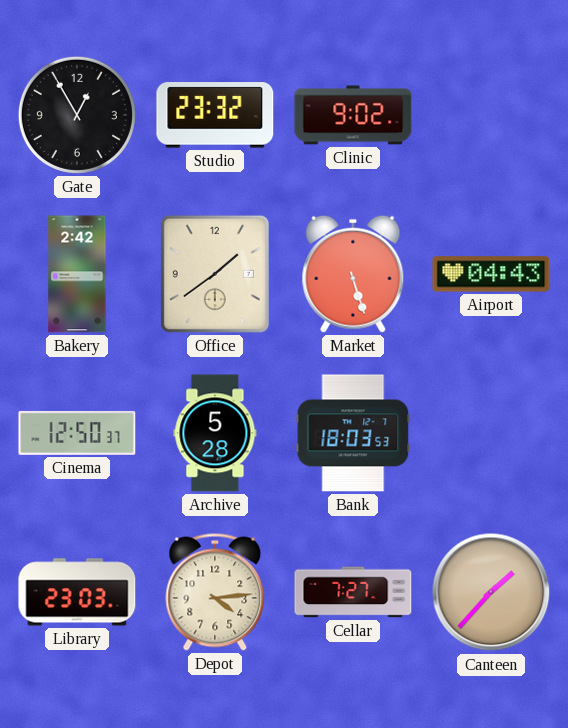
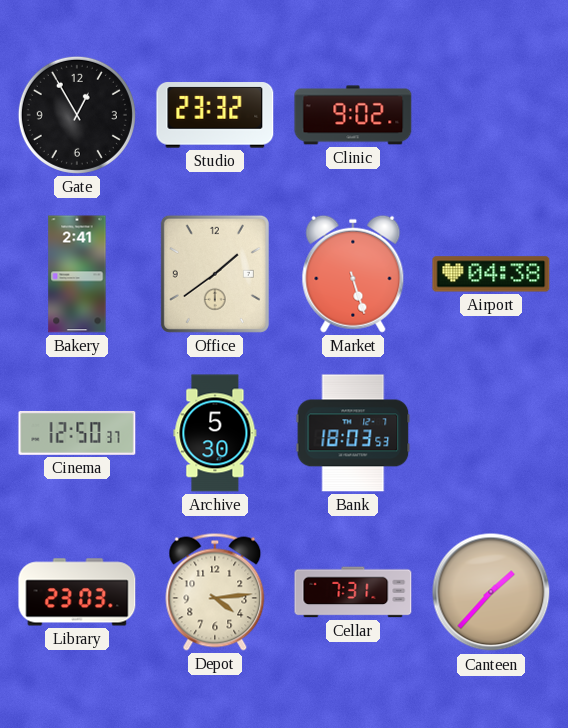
Bakery: 2:42 -> 2:41
Airport: 04:43 -> 04:38
Archive: 5:28 -> 5:30
Cellar: 7:27 -> 7:31
